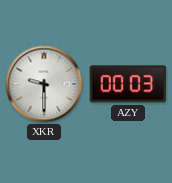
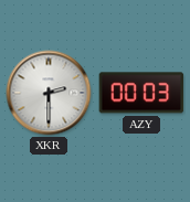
XKR: 9:30 -> 2:30
